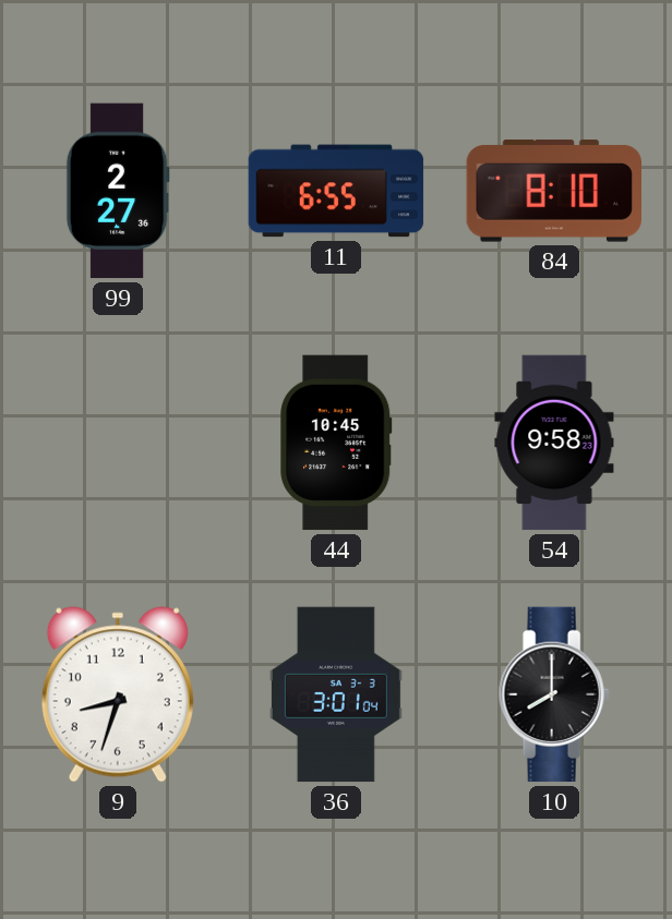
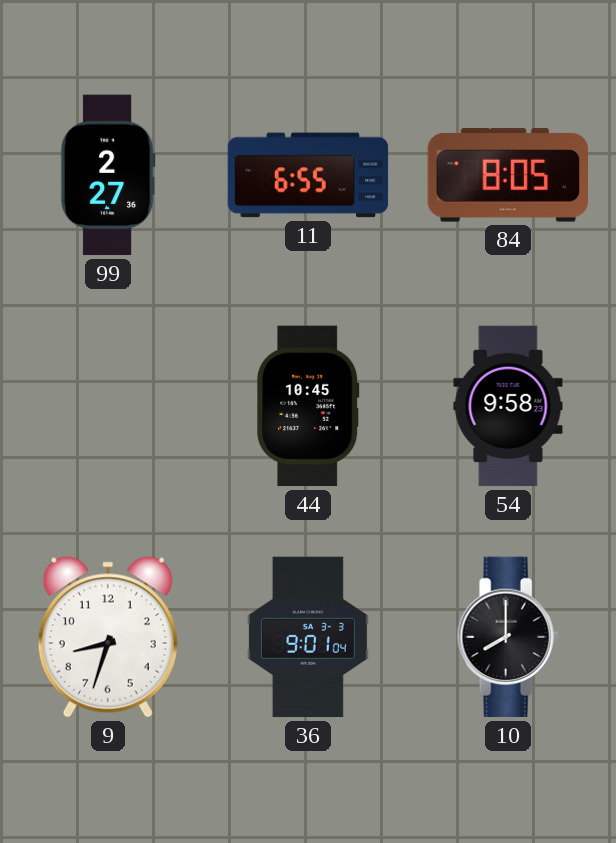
84: 8:10 -> 8:05
36: 3:01 -> 9:01
